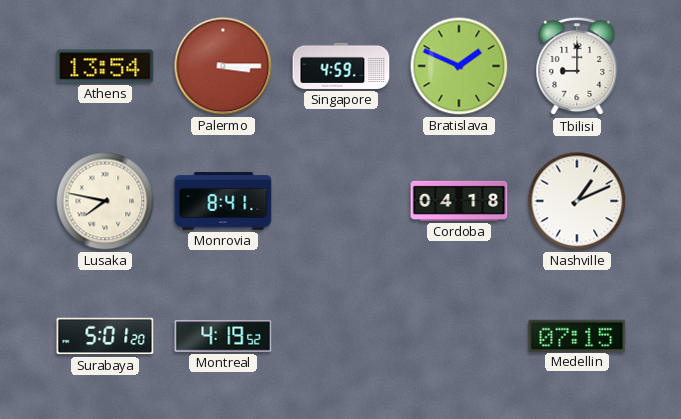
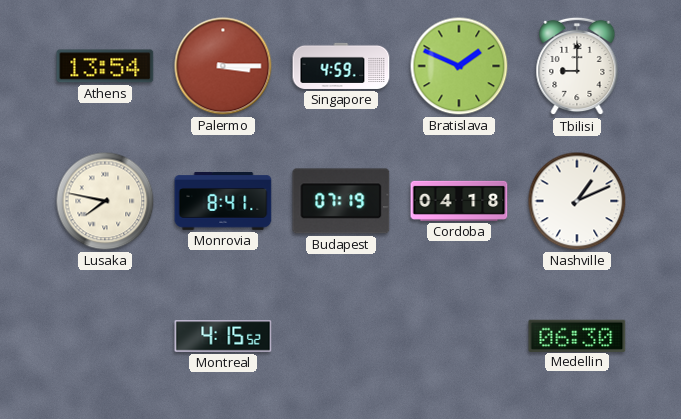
Budapest: none -> 07:19
Surabaya: 5:01 -> none
Montreal: 4:19 -> 4:15
Medellin: 07:15 -> 06:30
